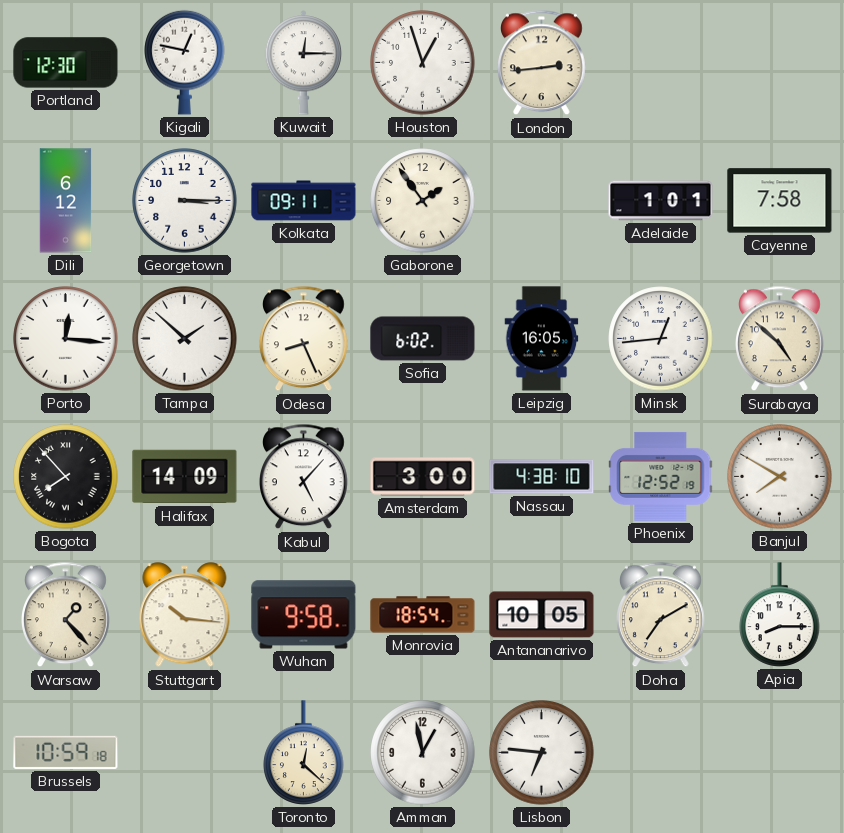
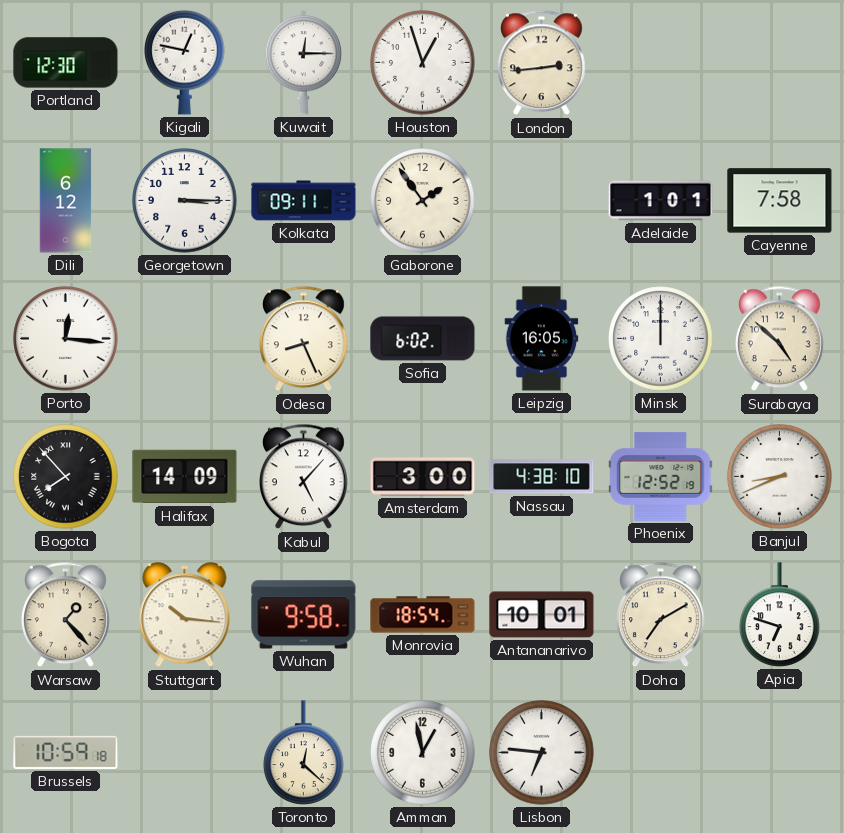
Tampa: 1:52 -> none
Minsk: 12:44 -> 12:00
Banjul: 7:50 -> 8:41
Antananarivo: 10:05 -> 10:01
Apia: 8:15 -> 6:48
